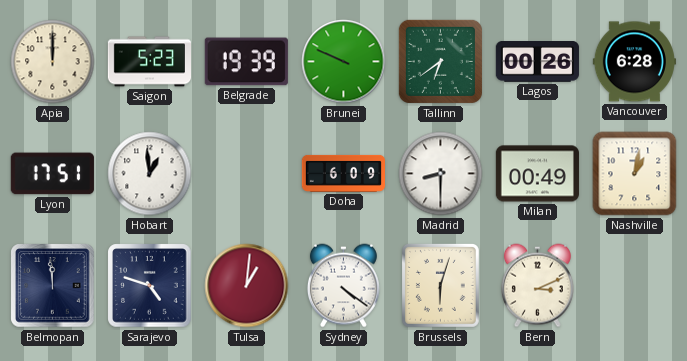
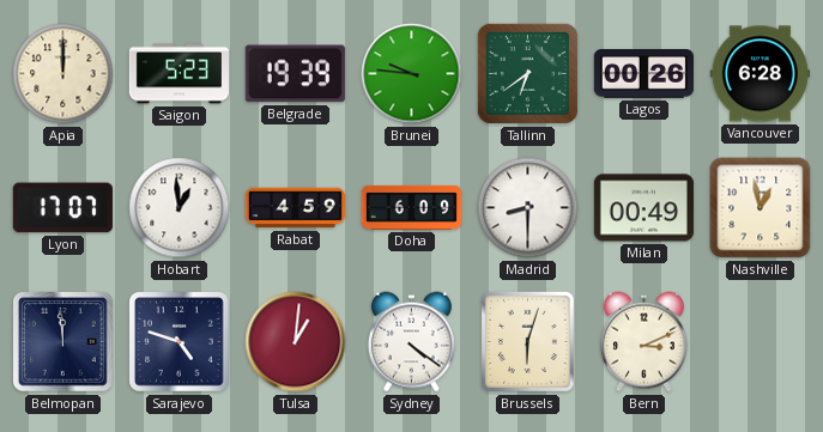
Brunei: 9:49 -> 9:46
Lyon: 17:51 -> 17:07
Rabat: none -> 4:59
Nashville: 1:02 -> 12:58
